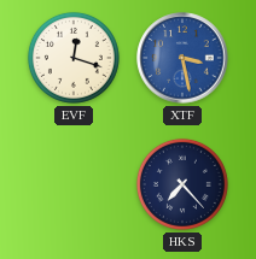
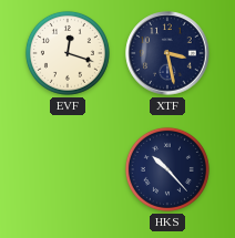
XTF dial: blue -> navy
HKS: 7:23 -> 10:23
